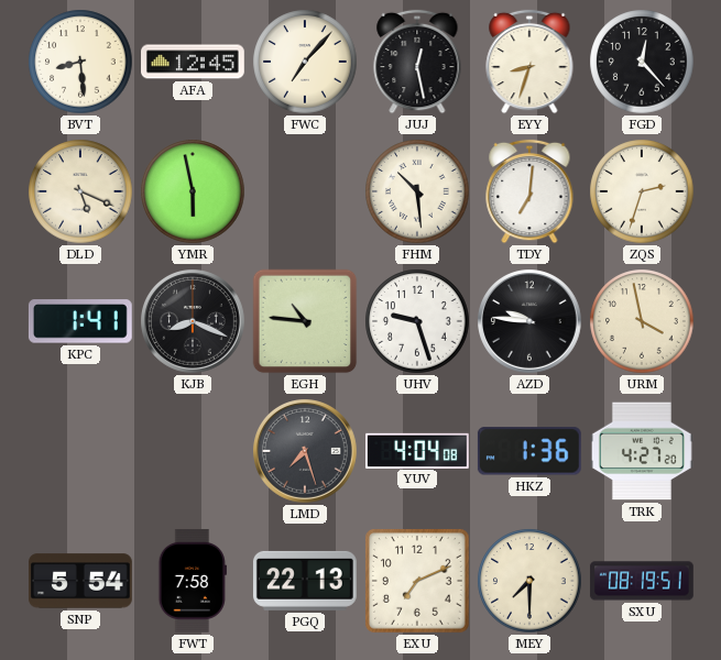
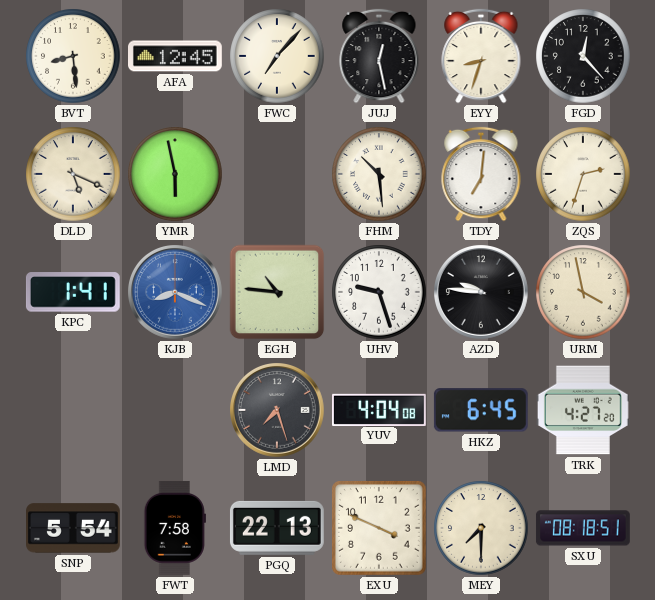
KJB dial: black -> blue
HKZ: 1:36 -> 6:45
EXU: 7:11 -> 3:49
SXU: 08:19 -> 08:18
